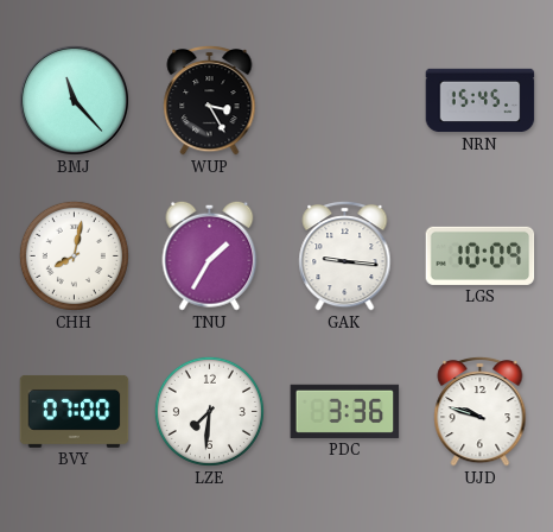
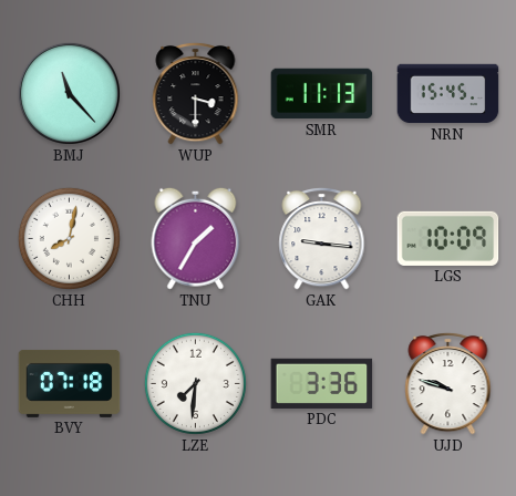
WUP: 3:25 -> 3:30
SMR: none -> 11:13
BVY: 07:00 -> 07:18
